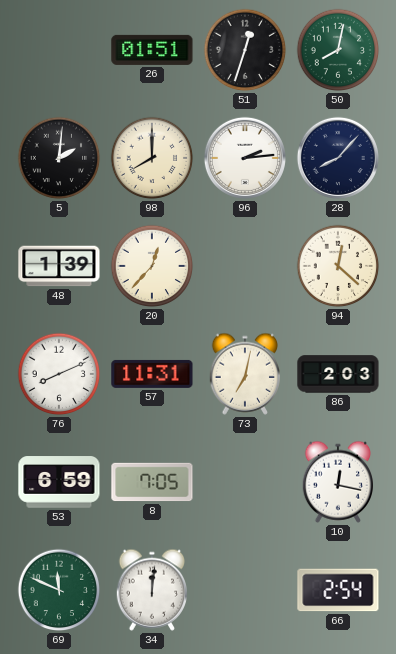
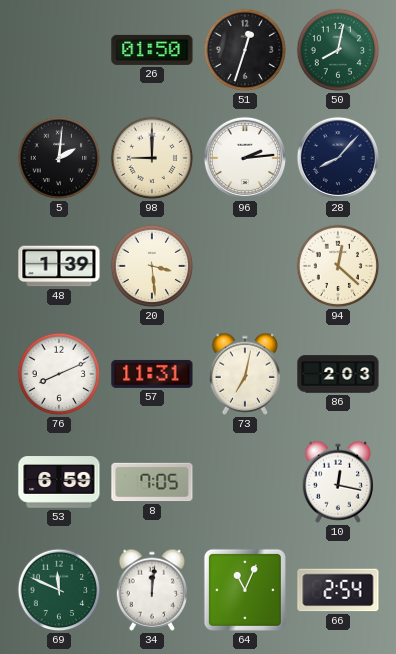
26: 01:51 -> 01:50
98: 8:00 -> 9:00
20: 12:37 -> 3:29
64: none -> 11:04
